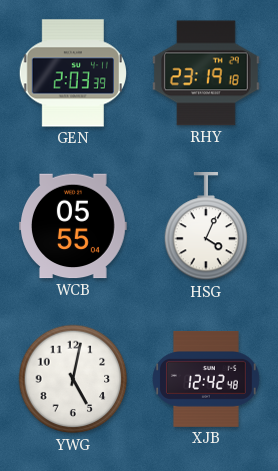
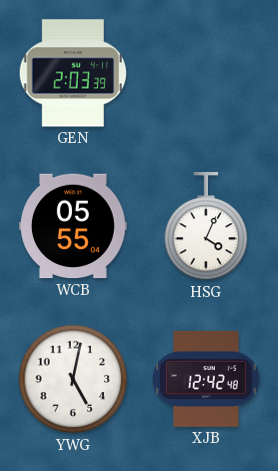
RHY: 23:19 -> none
